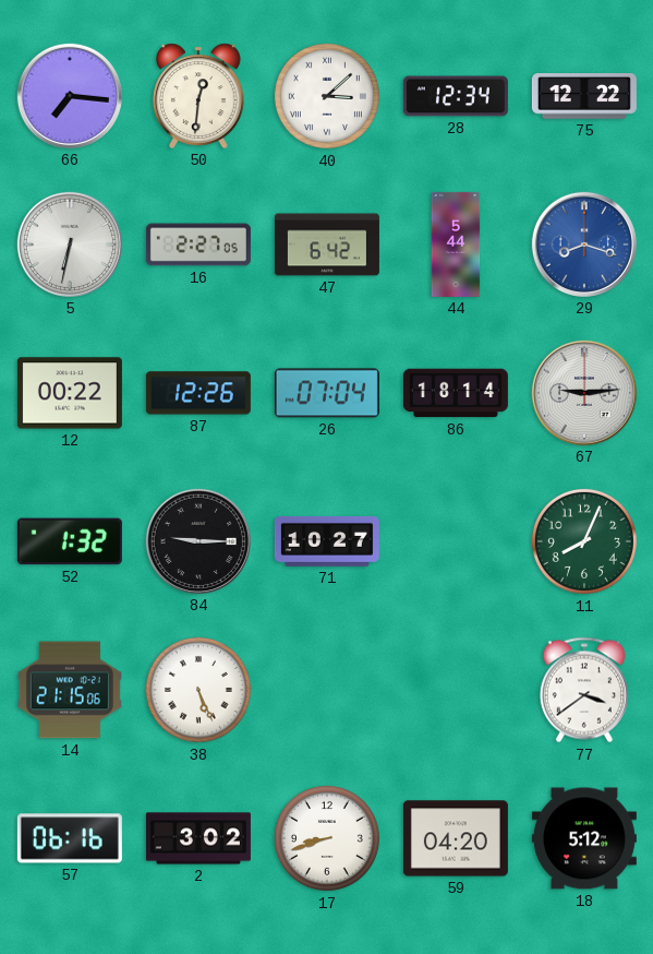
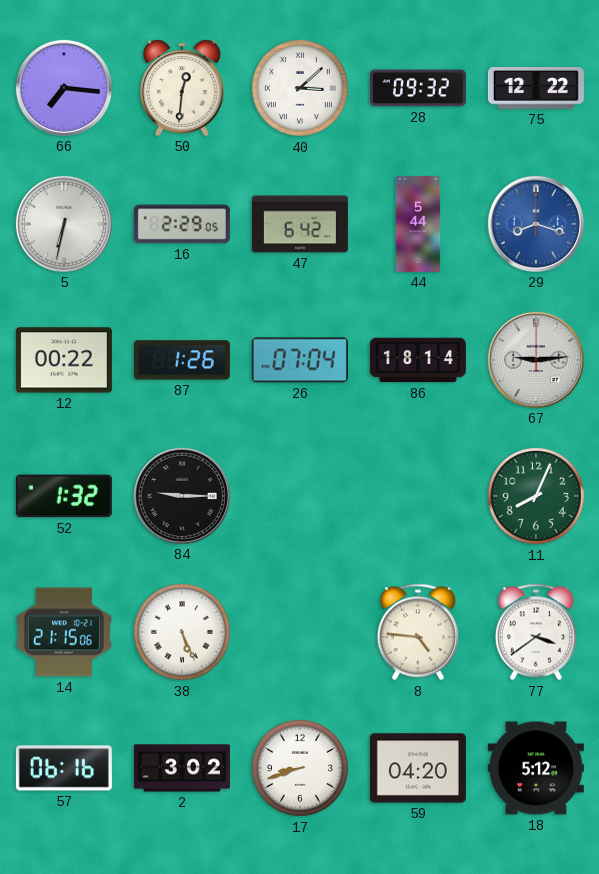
28: 12:34 -> 09:32
16: 2:27 -> 2:29
87: 12:26 -> 1:26
71: 10:27 -> none
8: none -> 4:46
